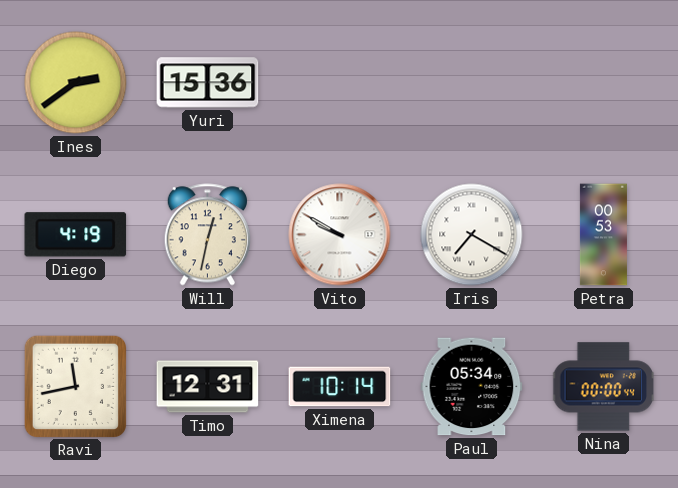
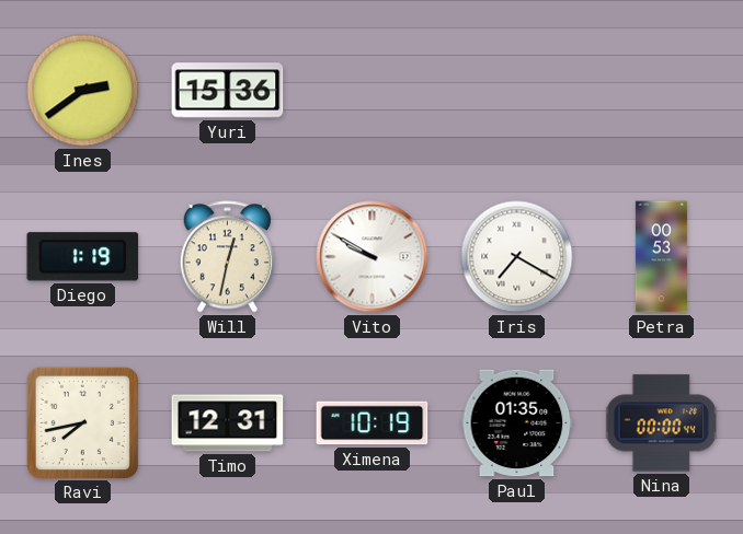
Diego: 4:19 -> 1:19
Ravi: 11:43 -> 7:43
Ximena: 10:14 -> 10:19
Paul: 05:34 -> 01:35
